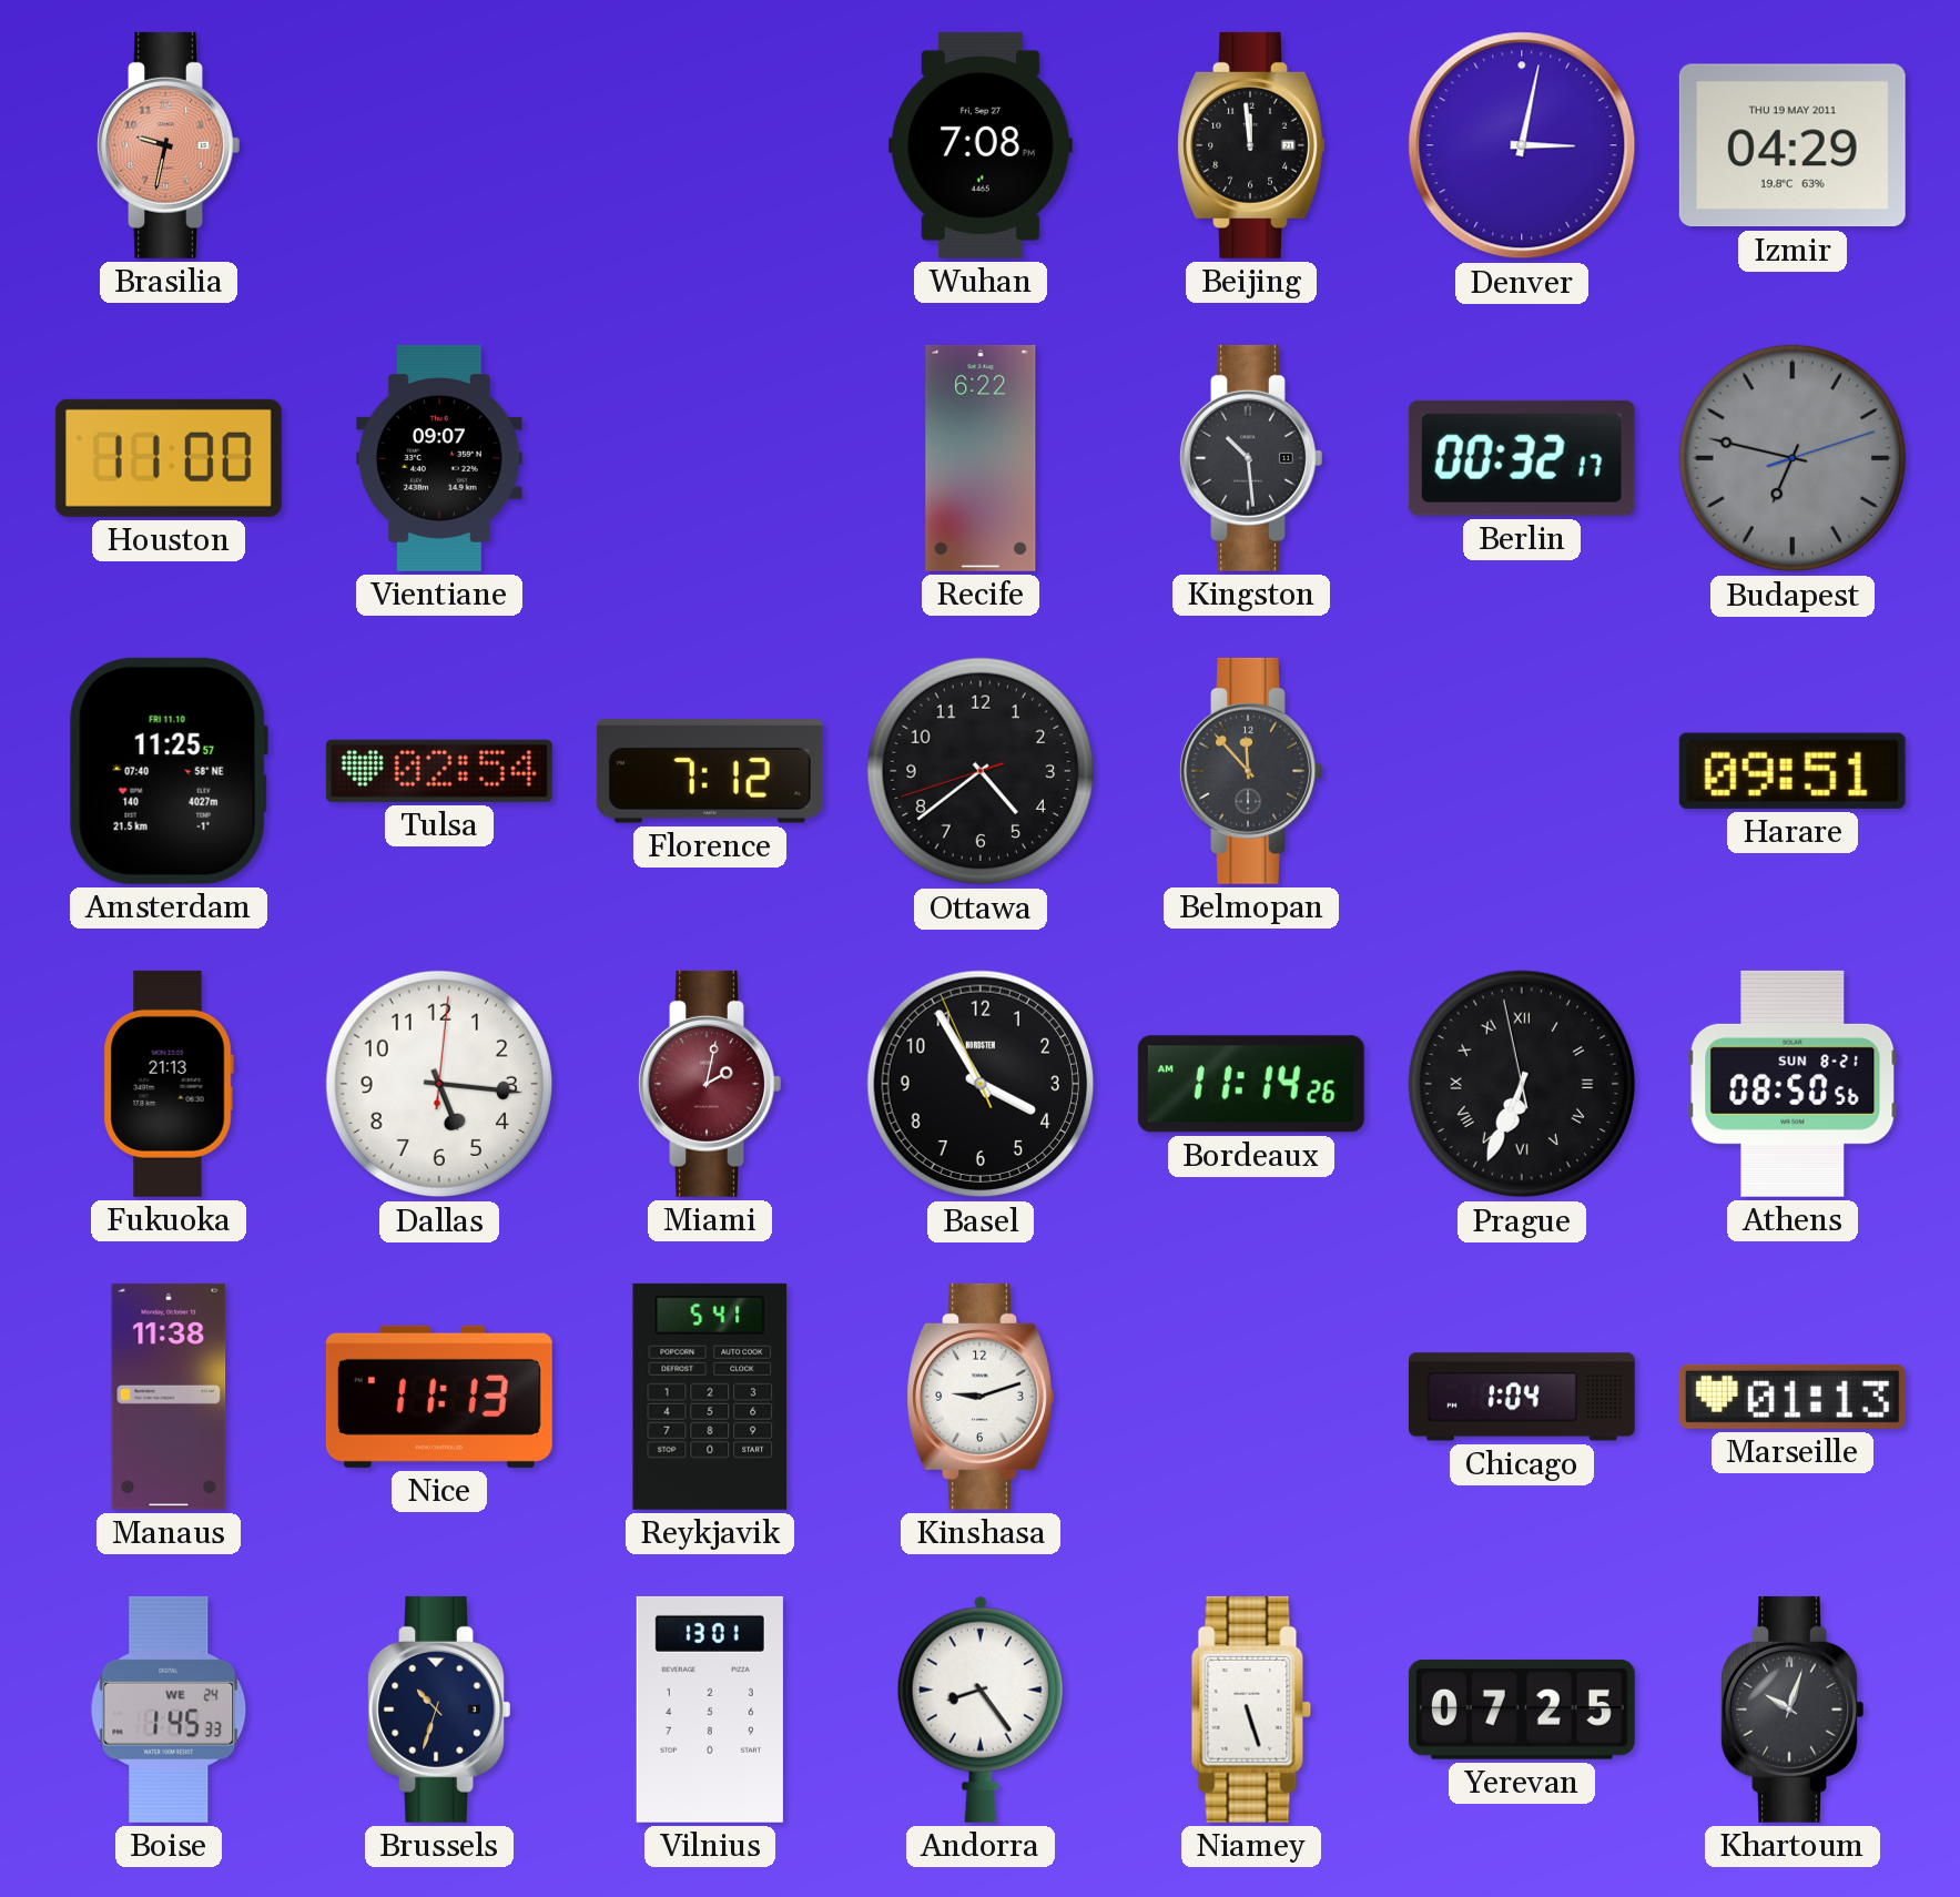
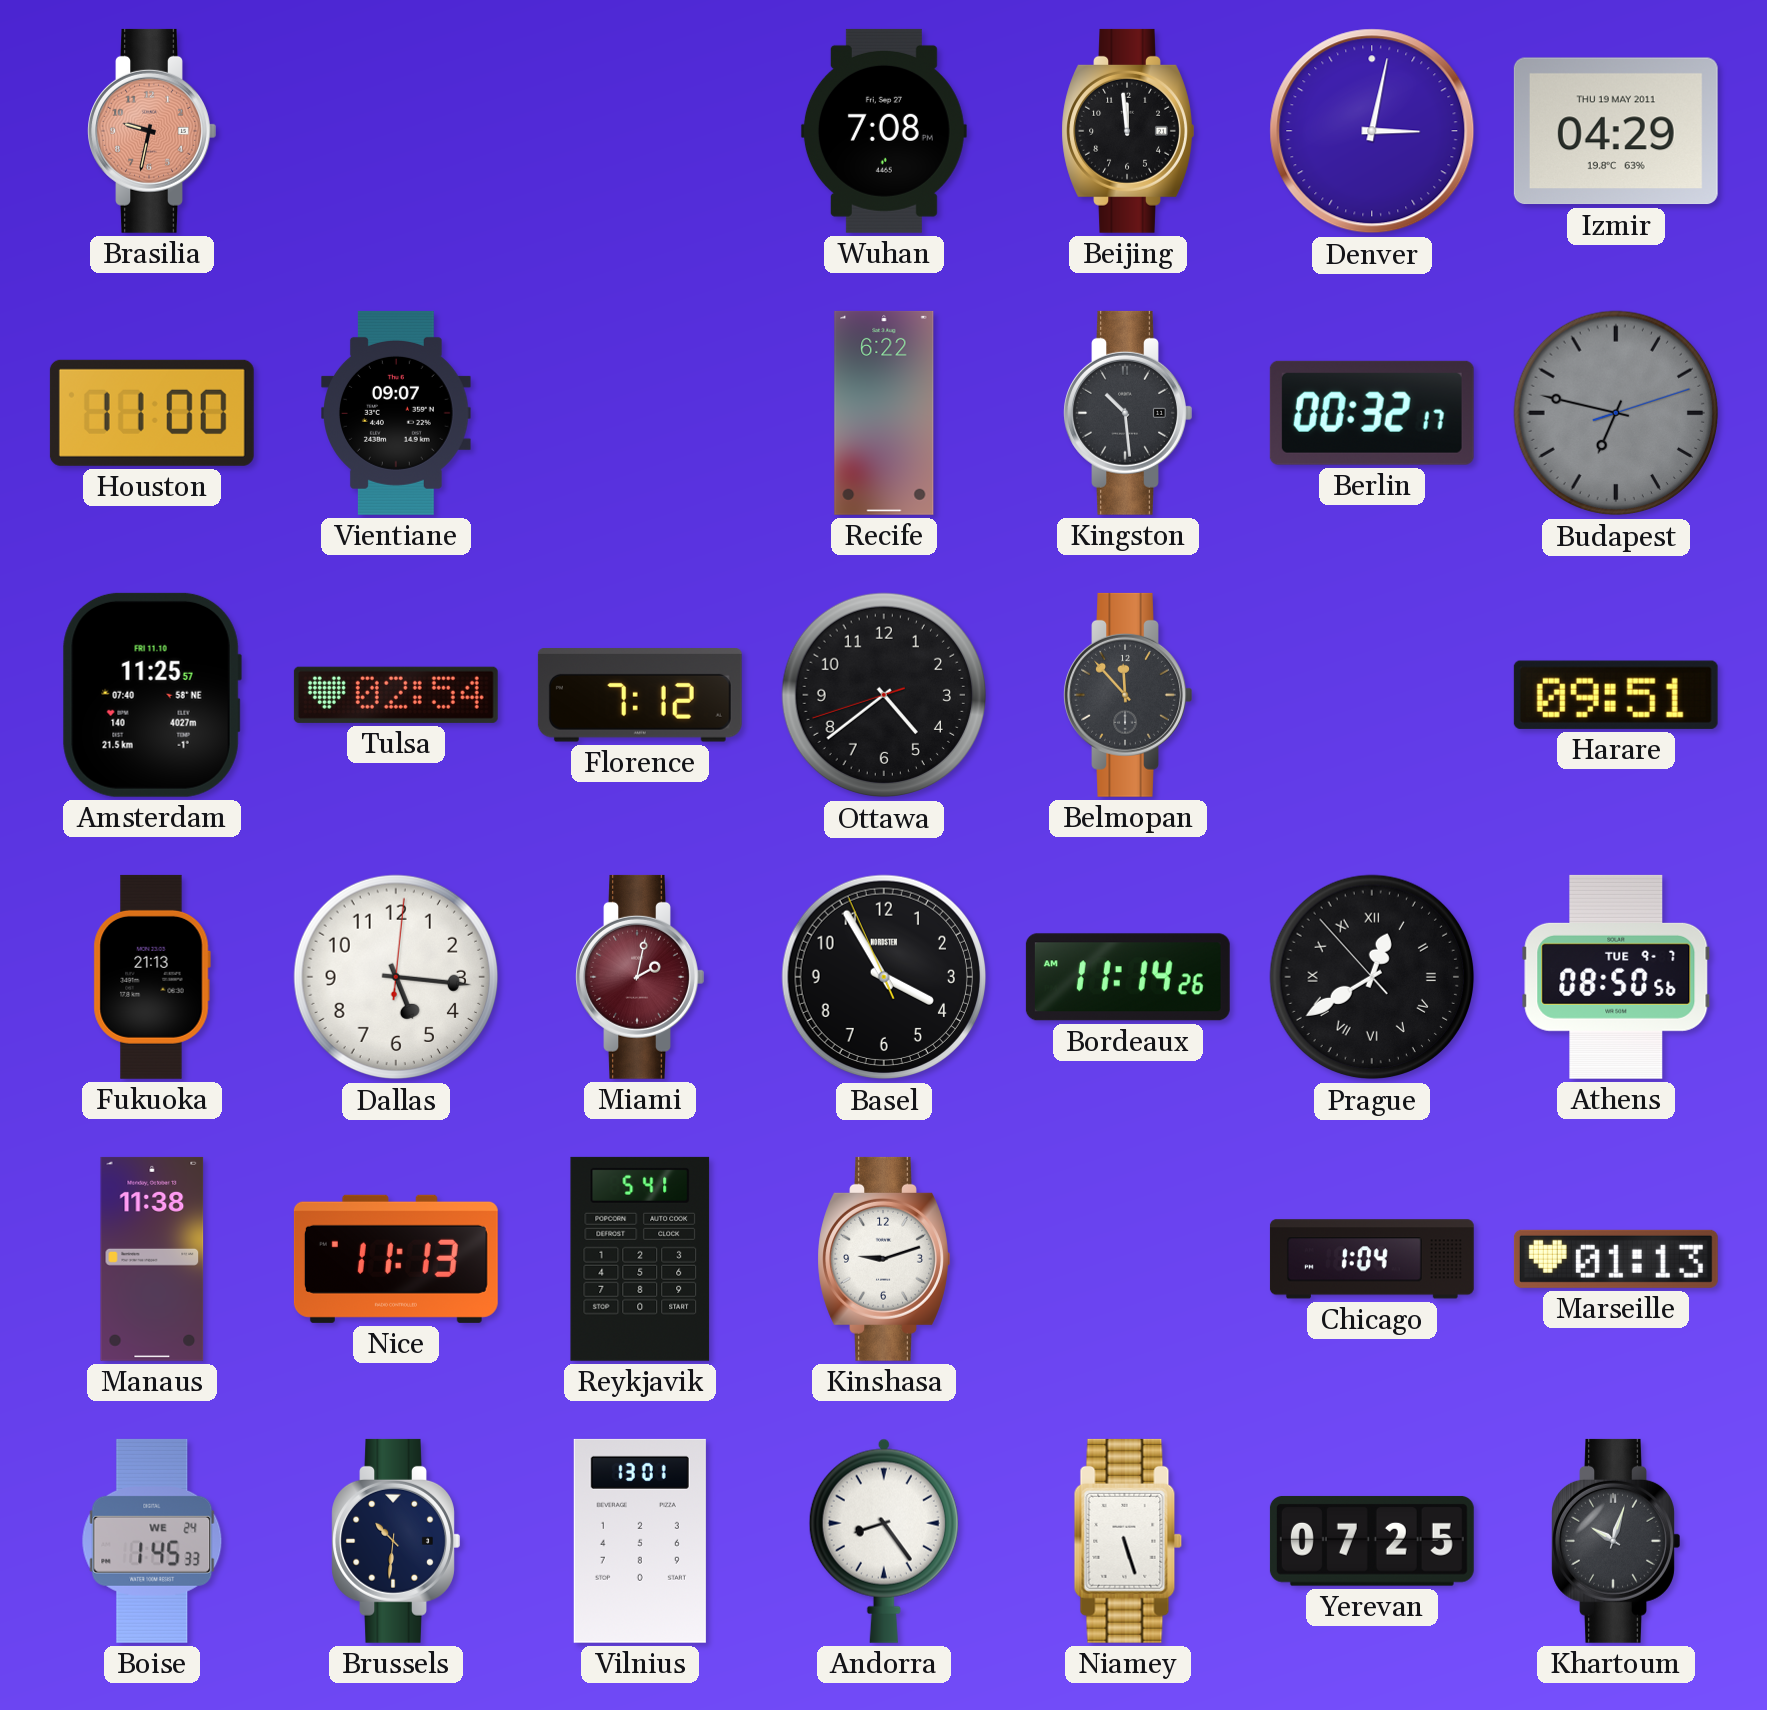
Prague: 6:33 -> 12:39
Athens date: SUN 8-21 -> TUE 9-7
Brussels: 10:33 -> 10:31
